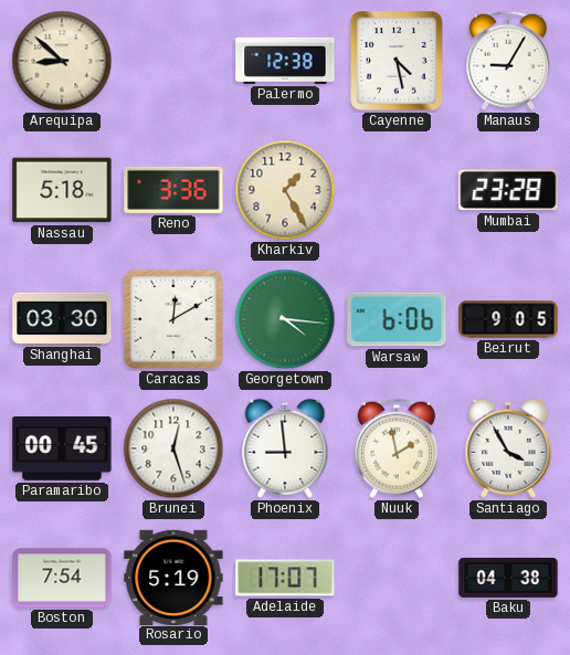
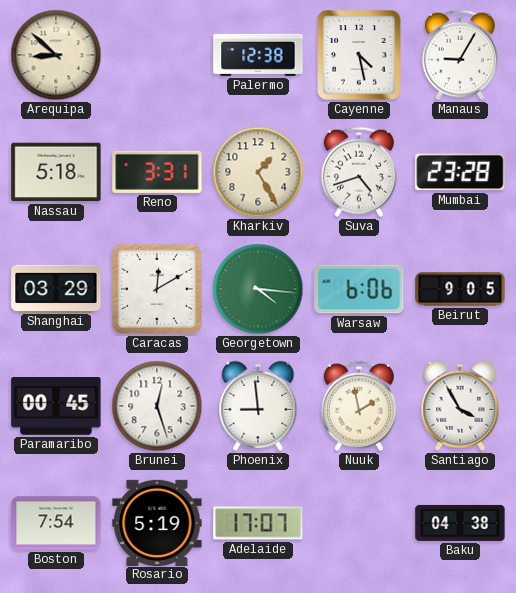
Reno: 3:36 -> 3:31
Suva: none -> 4:42
Shanghai: 03:30 -> 03:29
